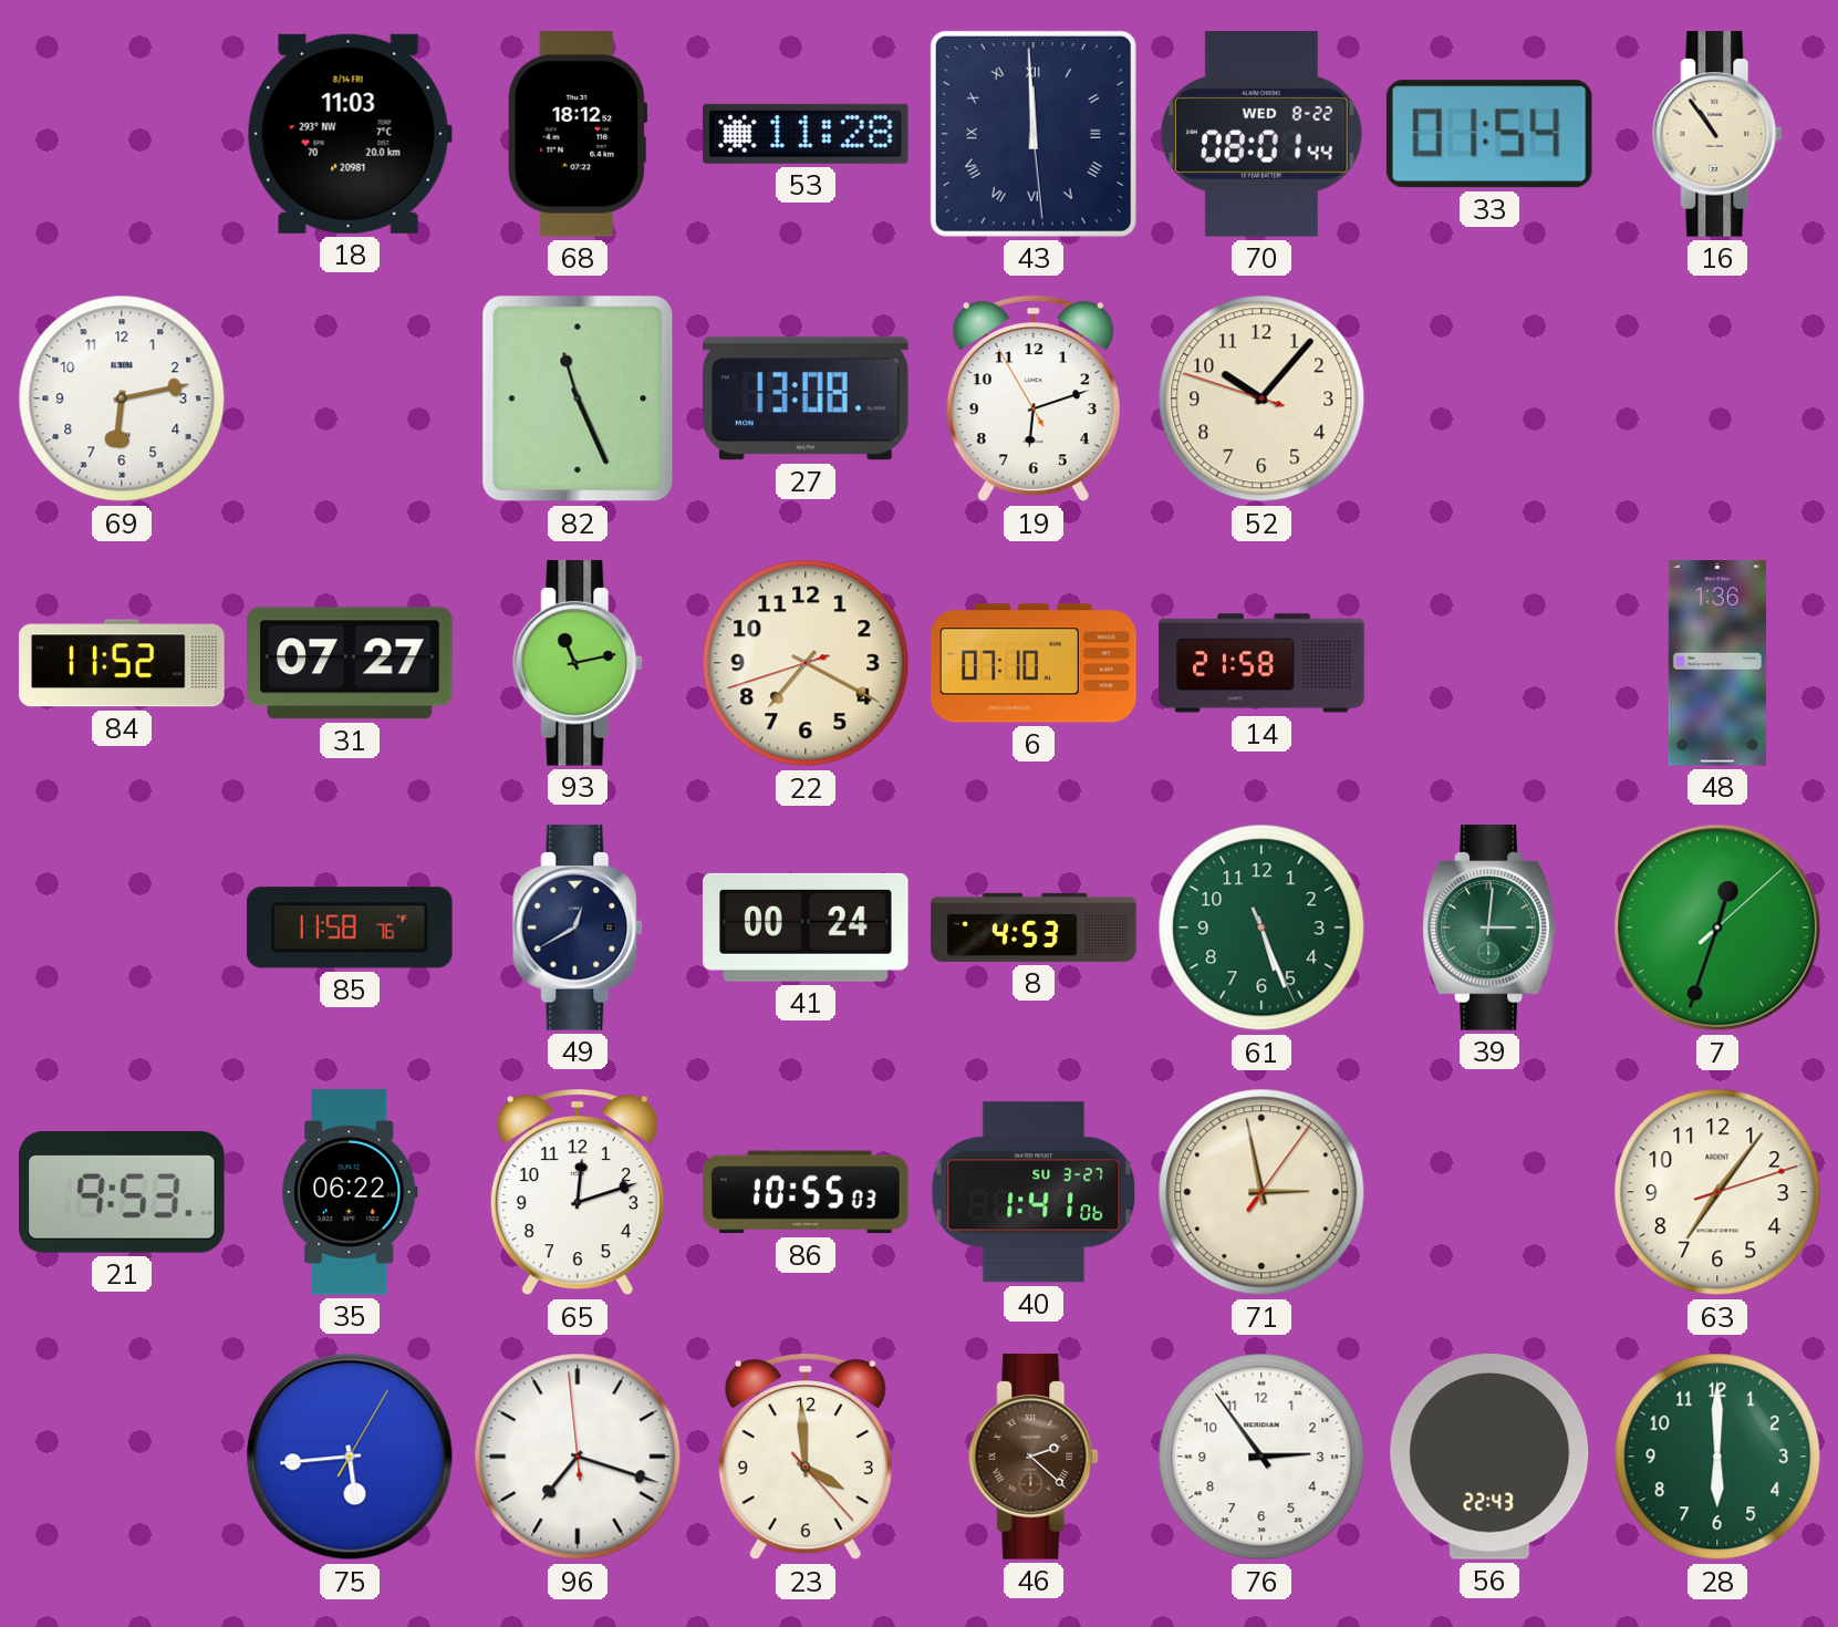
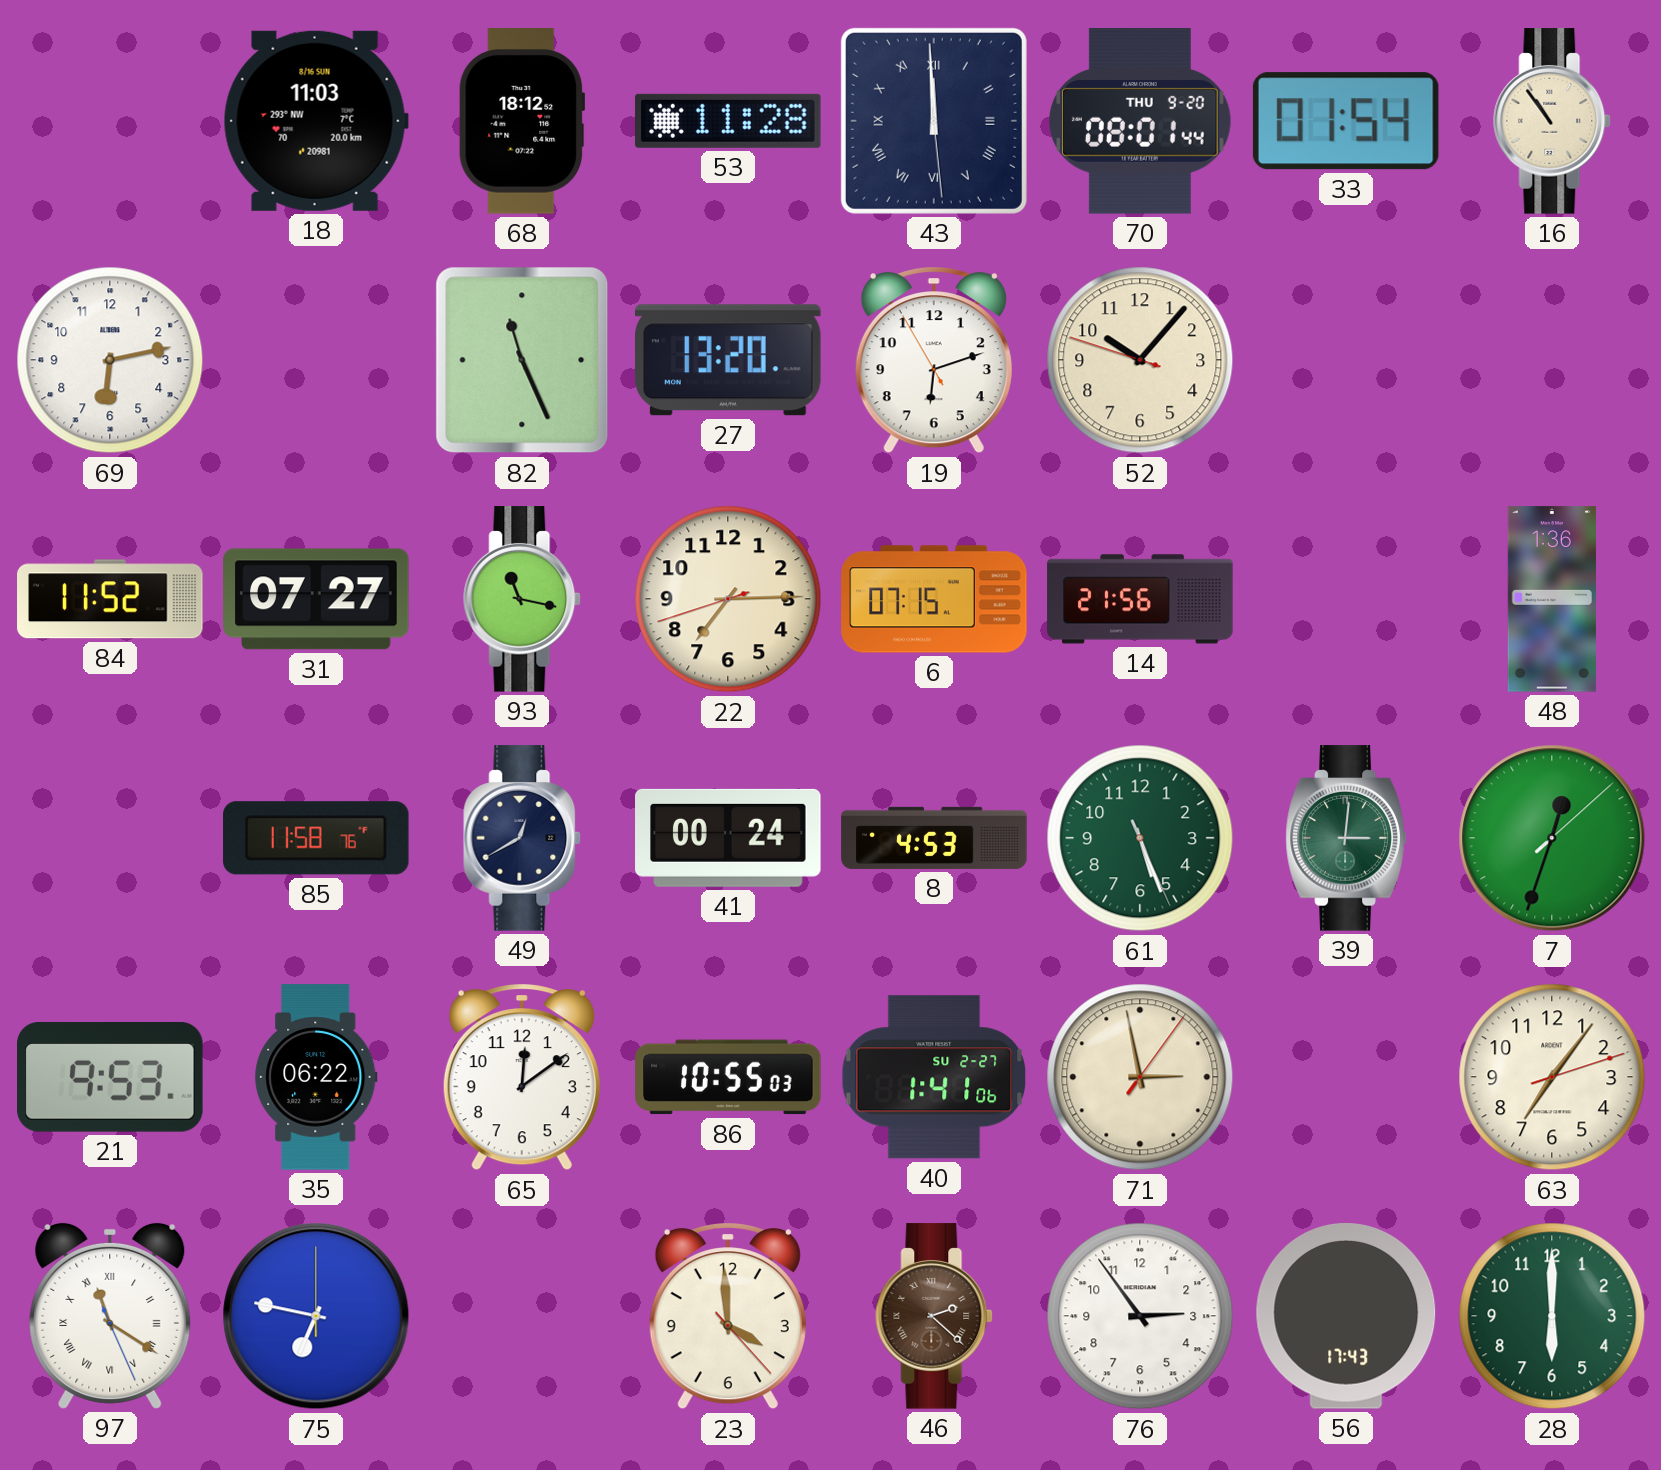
18 date: 8/14 FRI -> 8/16 SUN
70 date: WED 8-22 -> THU 9-20
27: 13:08 -> 13:20
93: 11:13 -> 11:17
22: 7:19 -> 7:14
6: 07:10 -> 07:15
14: 21:58 -> 21:56
65: 12:12 -> 12:09
40 date: SU 3-27 -> SU 2-27
97: none -> 11:20
75: 5:44 -> 6:47
96: 7:17 -> none
56: 22:43 -> 17:43
